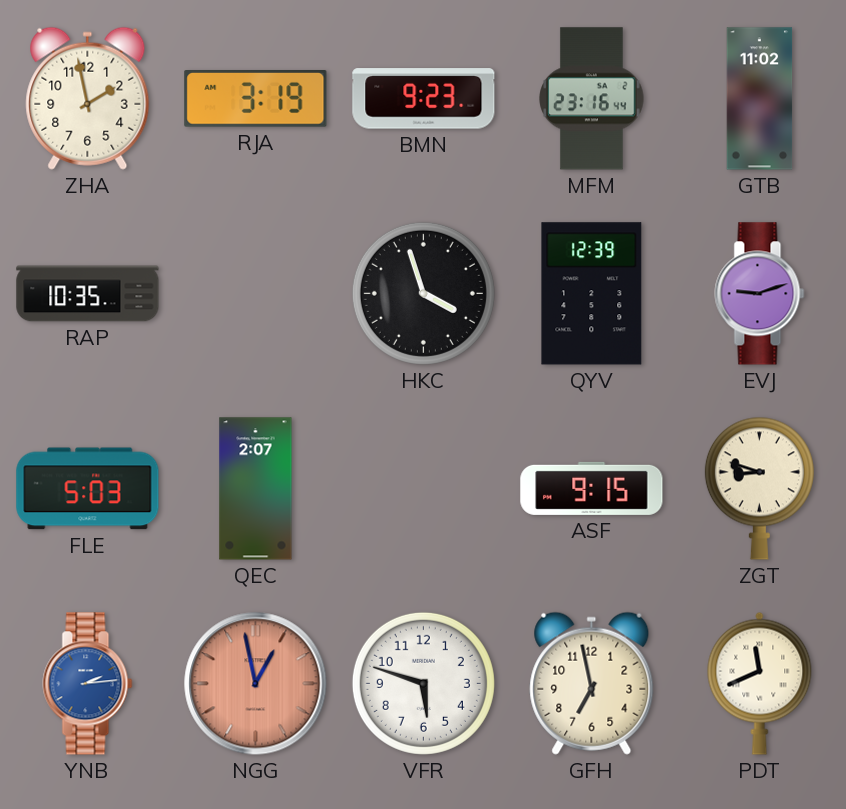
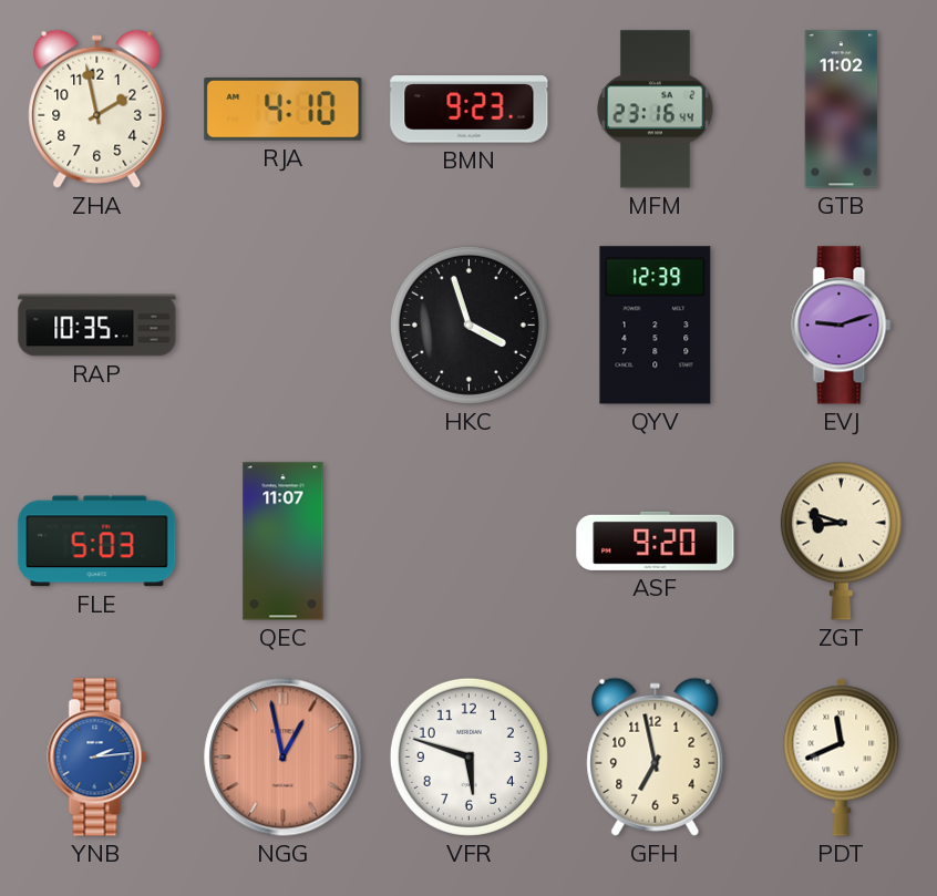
RJA: 3:19 -> 4:10
QEC: 2:07 -> 11:07
ASF: 9:15 -> 9:20
